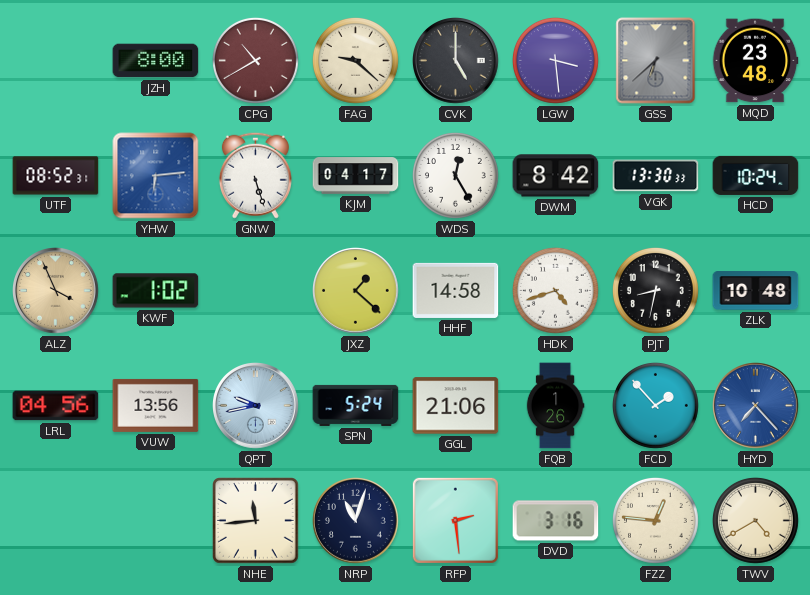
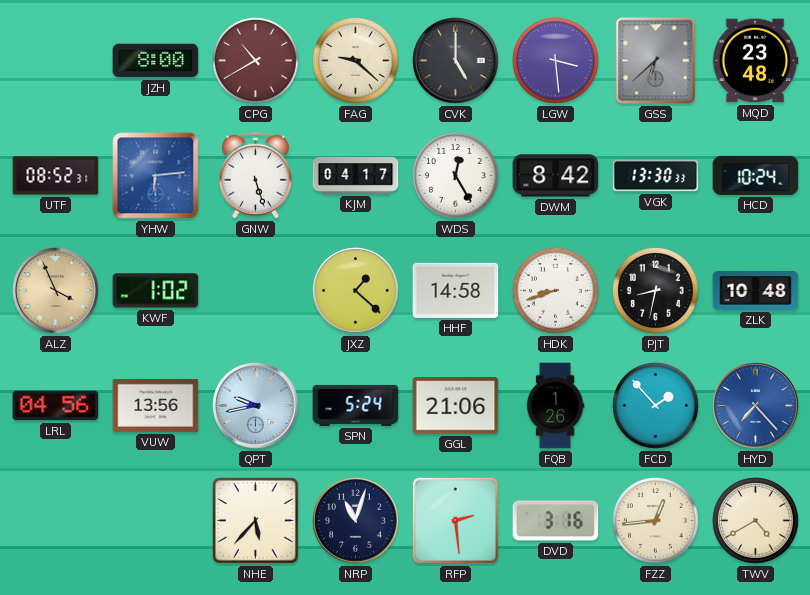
HDK: 4:42 -> 8:42
NHE: 11:44 -> 5:37
FZZ: 12:46 -> 12:44
